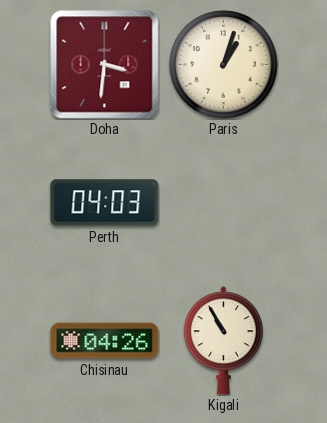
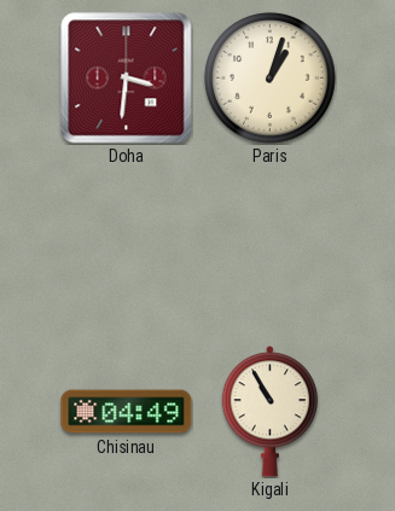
Perth: 04:03 -> none
Chisinau: 04:26 -> 04:49
